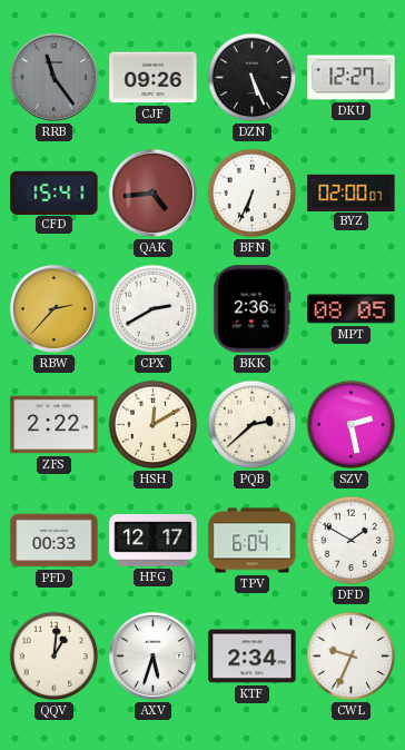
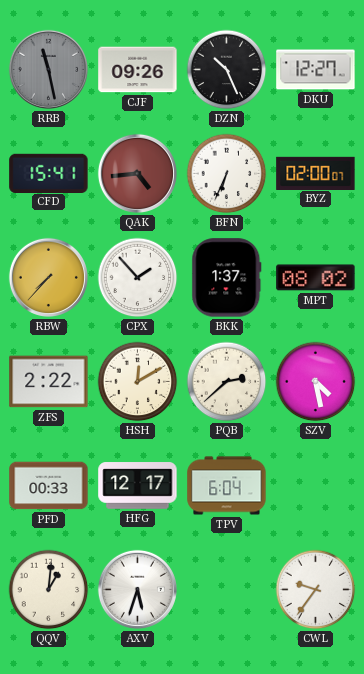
RRB: 11:24 -> 11:28
DZN: 5:26 -> 10:26
RBW: 2:37 -> 7:37
CPX: 2:40 -> 1:53
BKK: 2:36 -> 1:37
MPT: 08:05 -> 08:02
SZV: 2:28 -> 4:28
DFD: 1:50 -> none
KTF: 2:34 -> none
CWL: 9:34 -> 9:36
